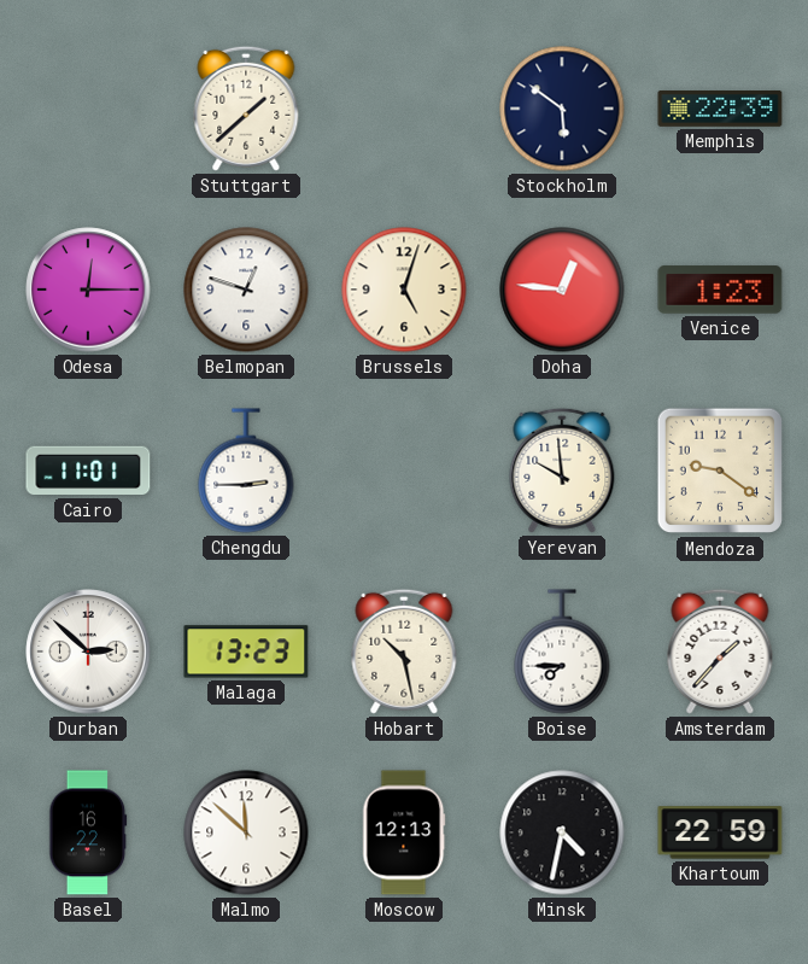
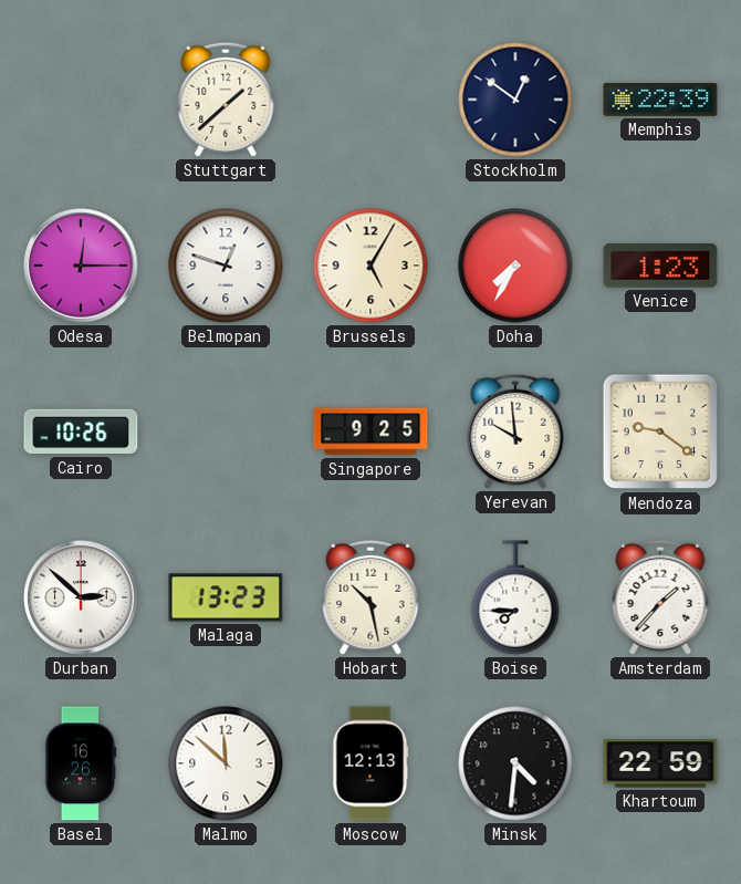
Stockholm: 5:51 -> 12:51
Brussels: 5:03 -> 5:05
Doha: 12:46 -> 7:35
Cairo: 11:01 -> 10:26
Chengdu: 2:45 -> none
Singapore: none -> 9:25
Basel: 16:22 -> 16:26
Minsk: 4:32 -> 4:31
